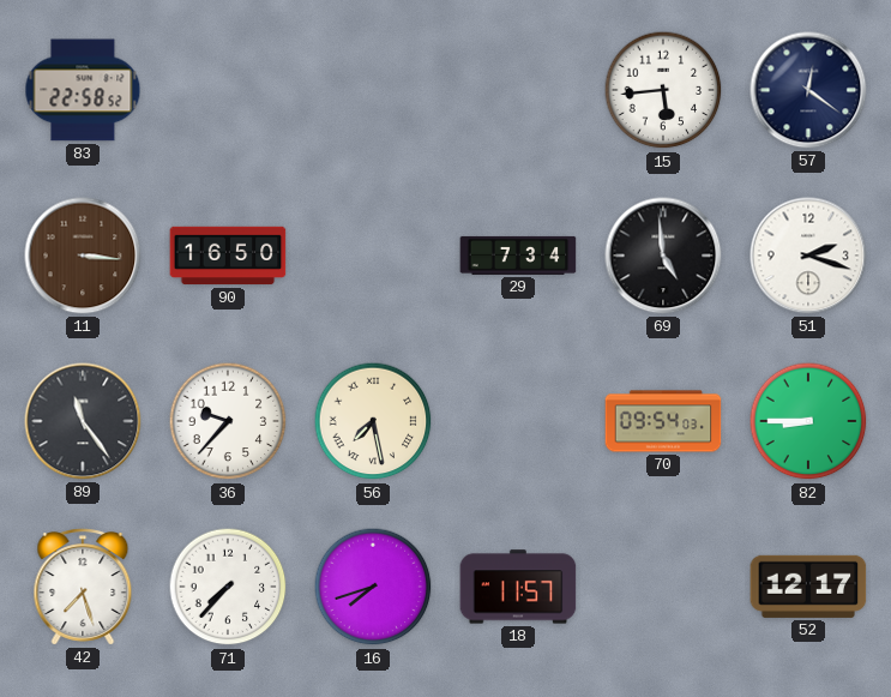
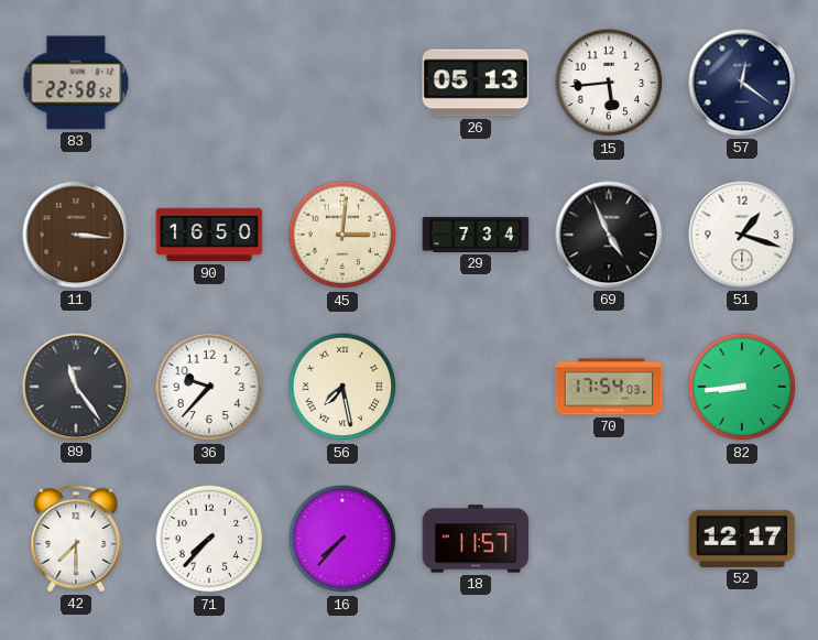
26: none -> 05:13
45: none -> 3:01
69: 4:59 -> 4:56
51: 2:18 -> 1:18
70: 09:54 -> 17:54
82: 8:45 -> 8:44
42: 7:27 -> 7:30
16: 7:42 -> 7:37
